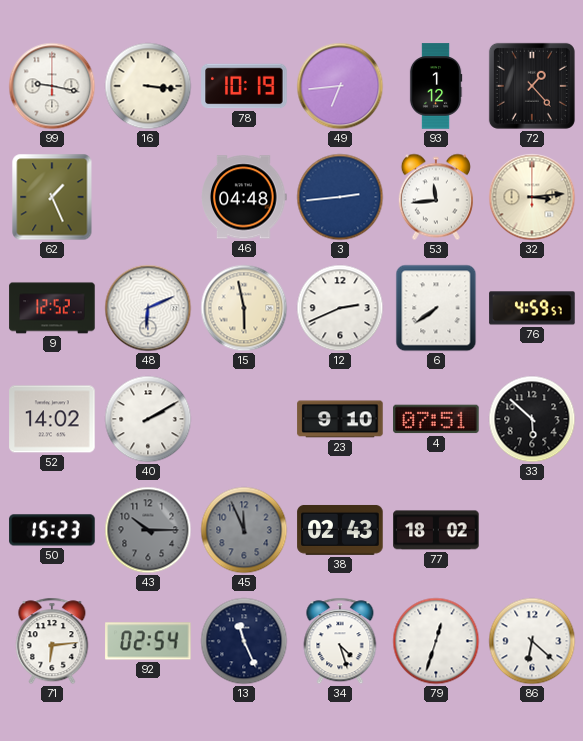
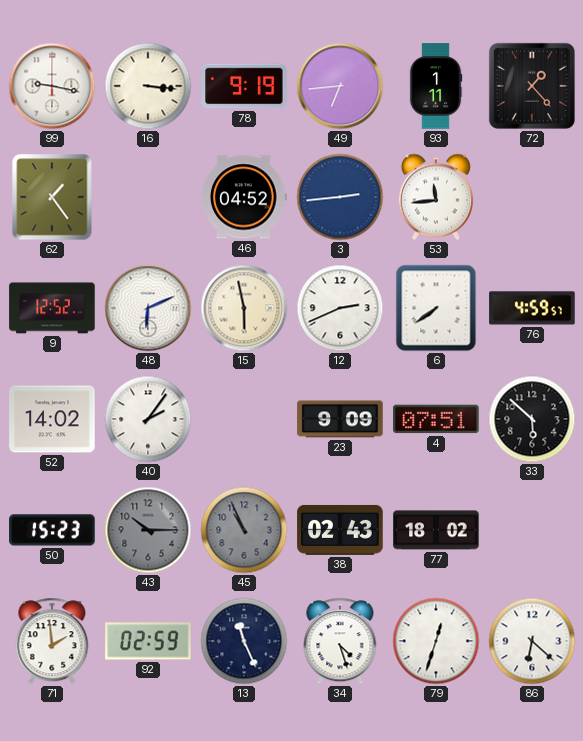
78: 10:19 -> 9:19
93: 1:12 -> 1:11
62: 1:26 -> 1:24
46: 04:48 -> 04:52
32: 3:14 -> none
40: 2:10 -> 2:06
23: 9:10 -> 9:09
45: 11:56 -> 10:56
71: 6:14 -> 1:59
92: 02:54 -> 02:59
